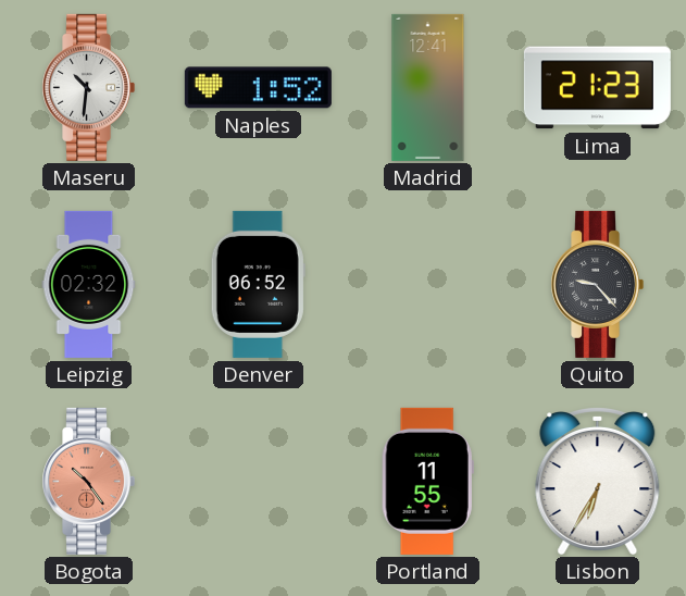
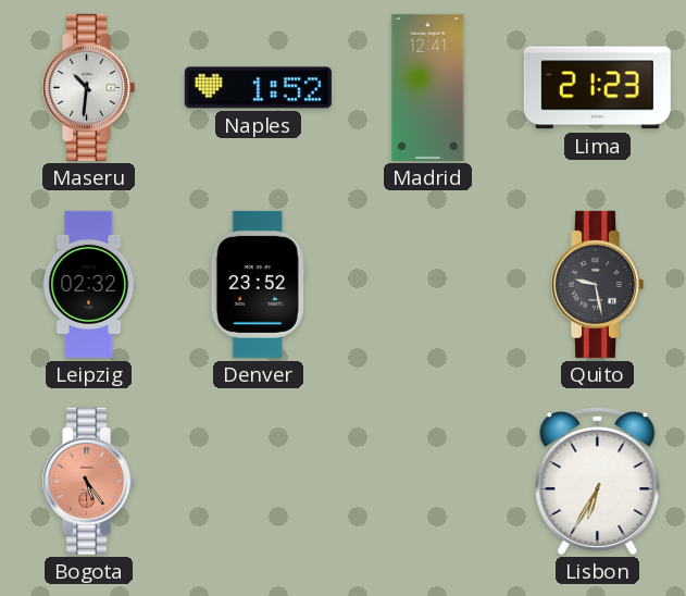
Denver: 06:52 -> 23:52
Quito: 9:23 -> 9:28
Bogota: 10:24 -> 5:24
Portland: 11:55 -> none
